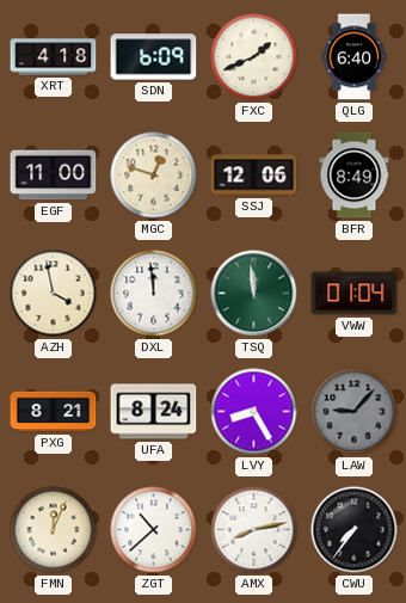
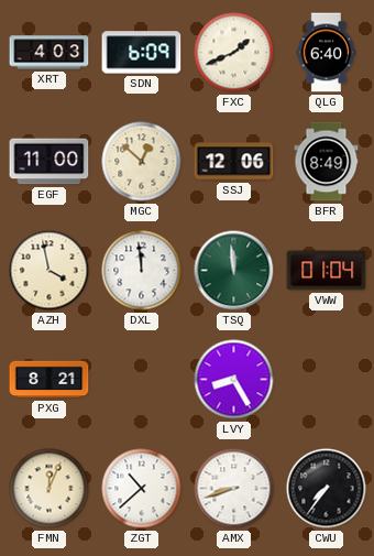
XRT: 4:18 -> 4:03
MGC: 12:48 -> 12:52
UFA: 8:24 -> none
LAW: 9:07 -> none
AMX: 8:13 -> 8:42
